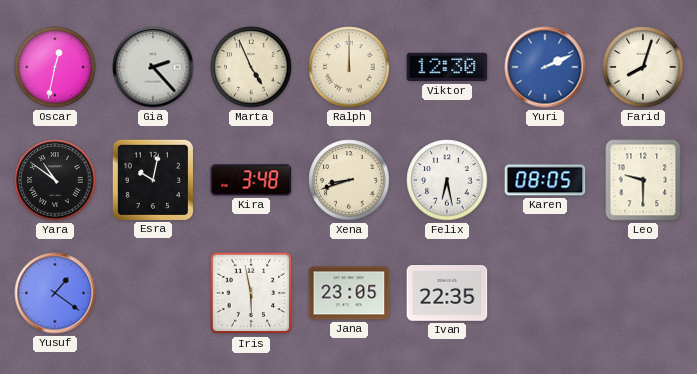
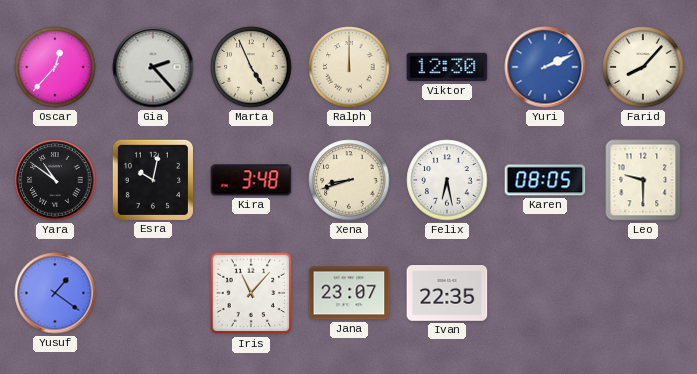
Oscar: 12:32 -> 12:37
Farid: 8:03 -> 8:07
Iris: 5:58 -> 11:07
Jana: 23:05 -> 23:07
